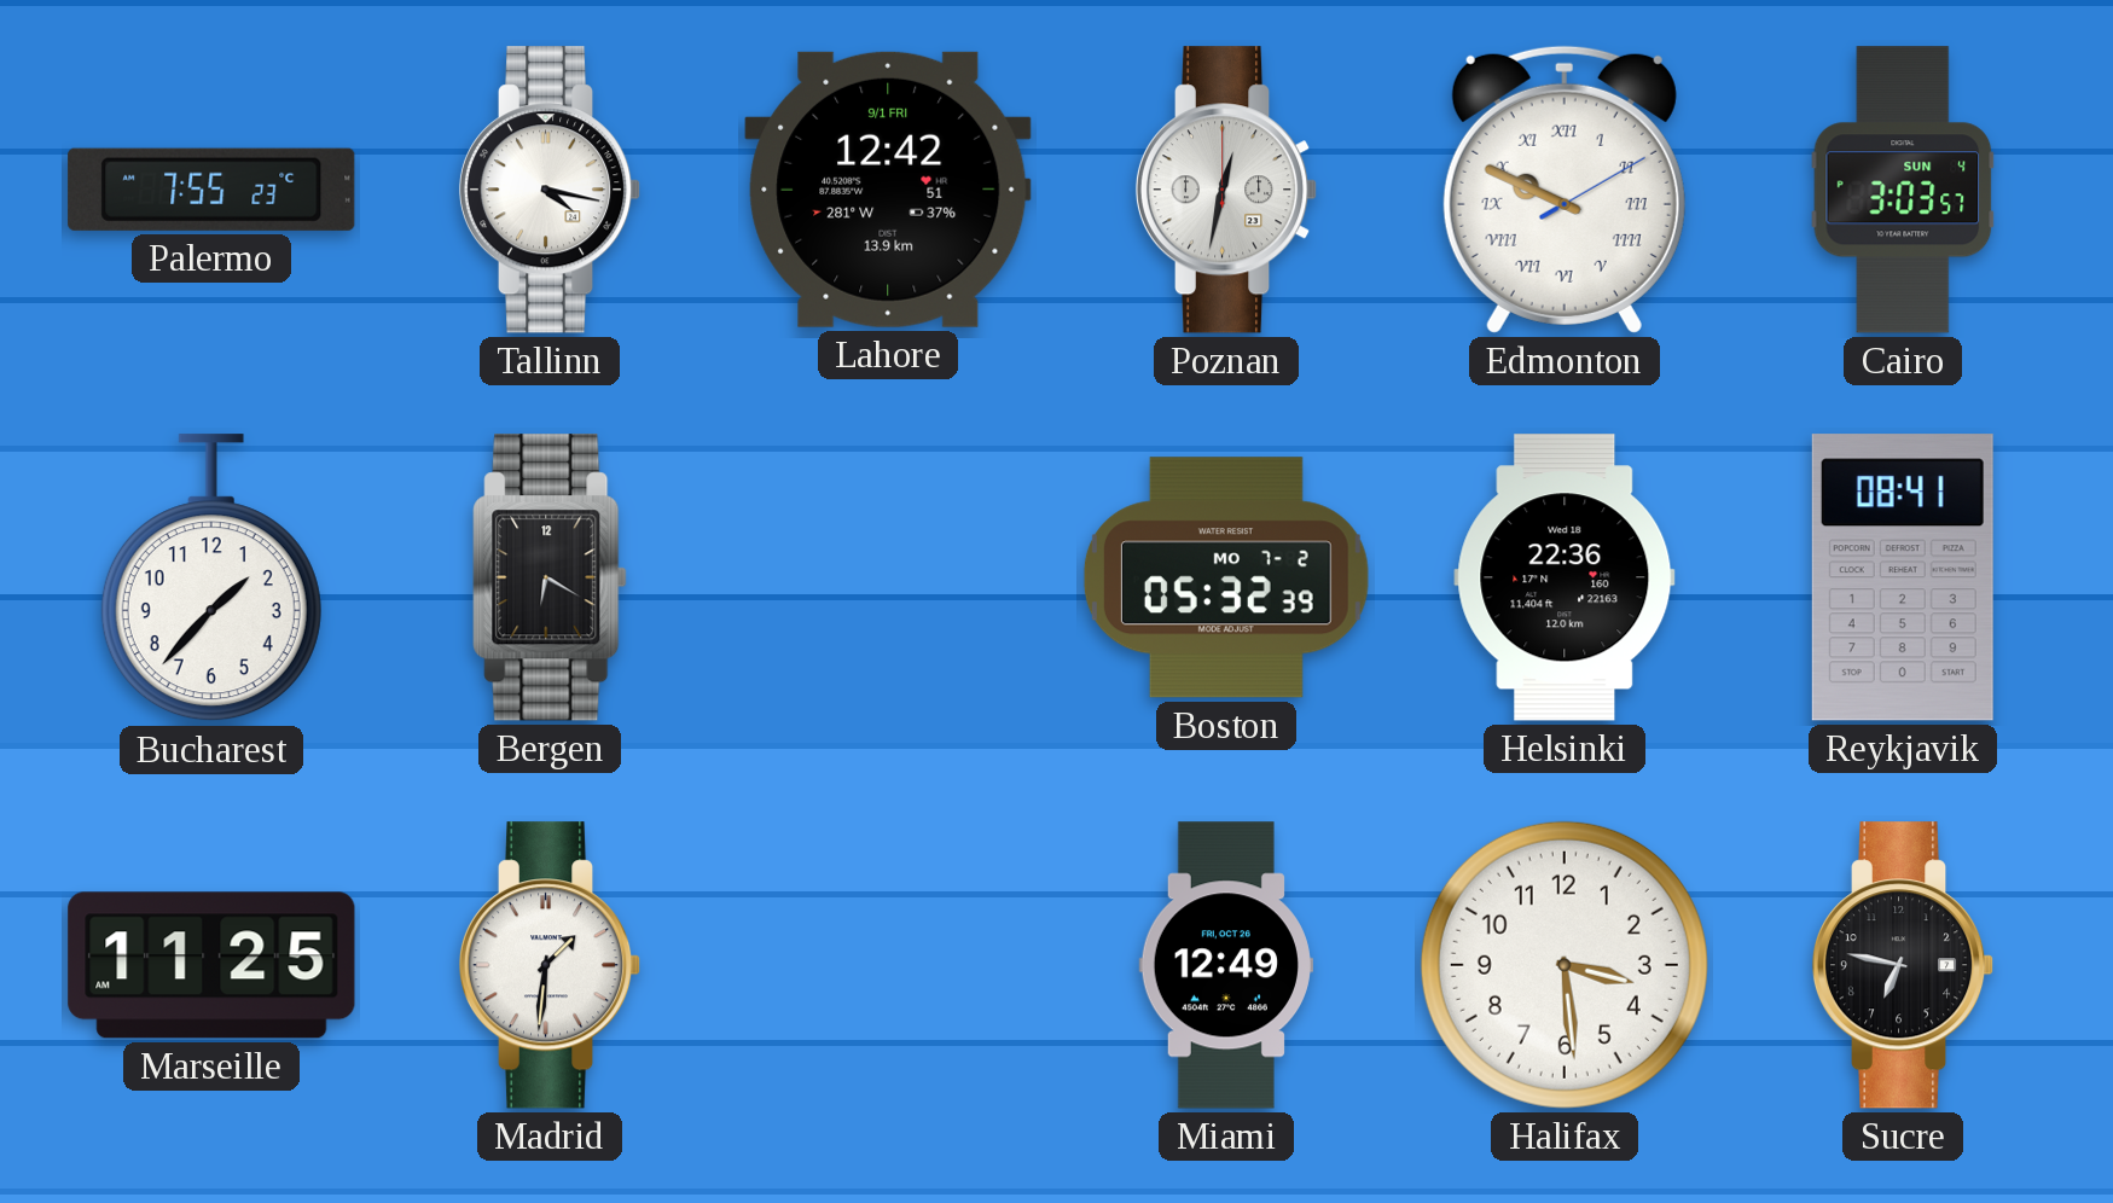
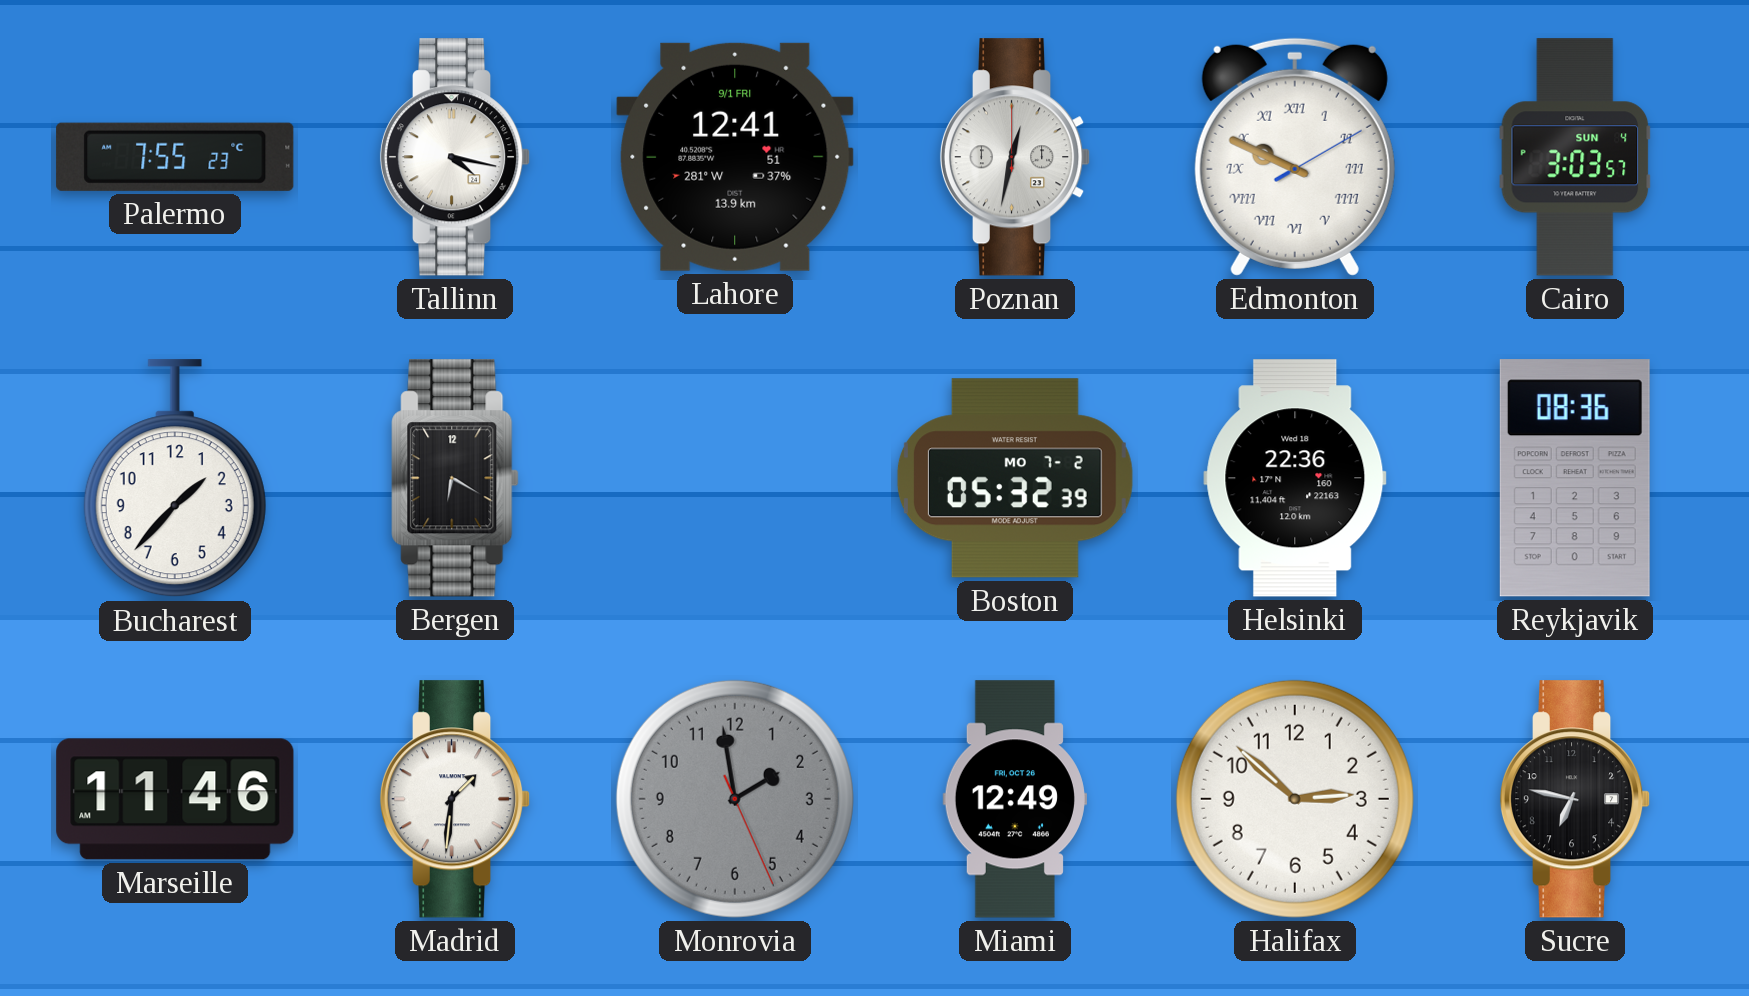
Lahore: 12:42 -> 12:41
Reykjavik: 08:41 -> 08:36
Marseille: 11:25 -> 11:46
Monrovia: none -> 1:58
Halifax: 3:29 -> 2:52
